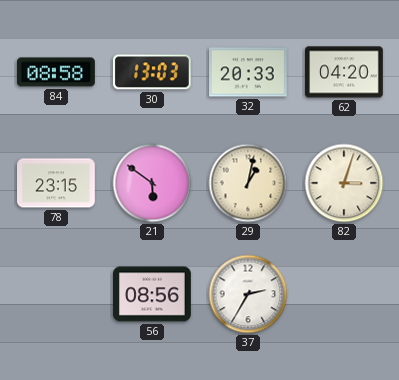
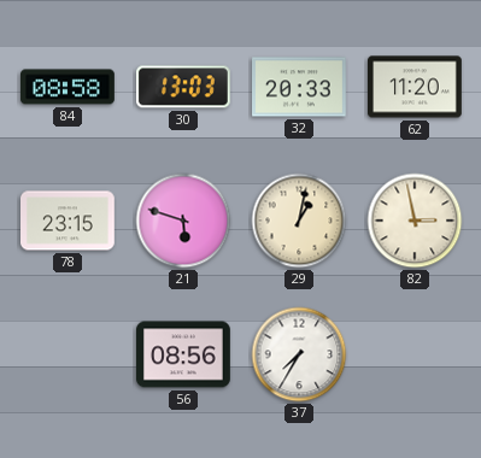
62: 04:20 -> 11:20
21: 5:51 -> 5:48
82: 3:03 -> 2:58
37: 2:35 -> 7:35
